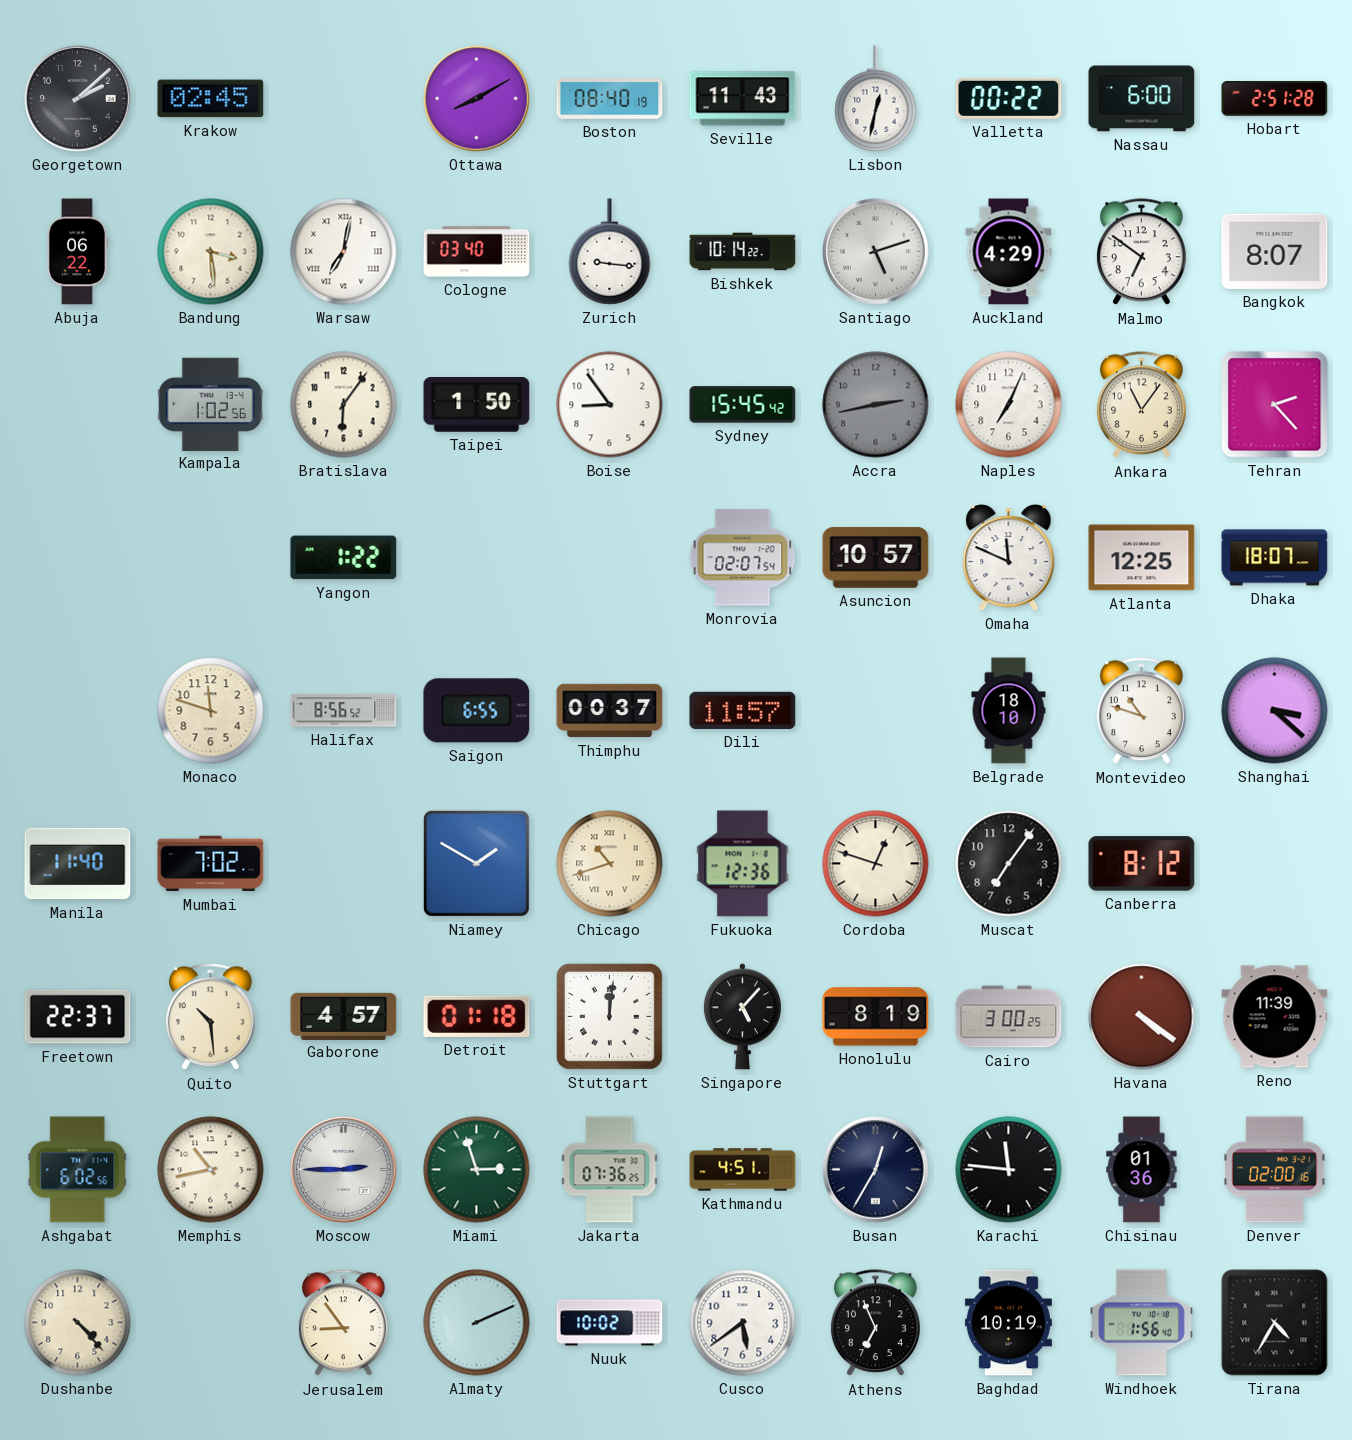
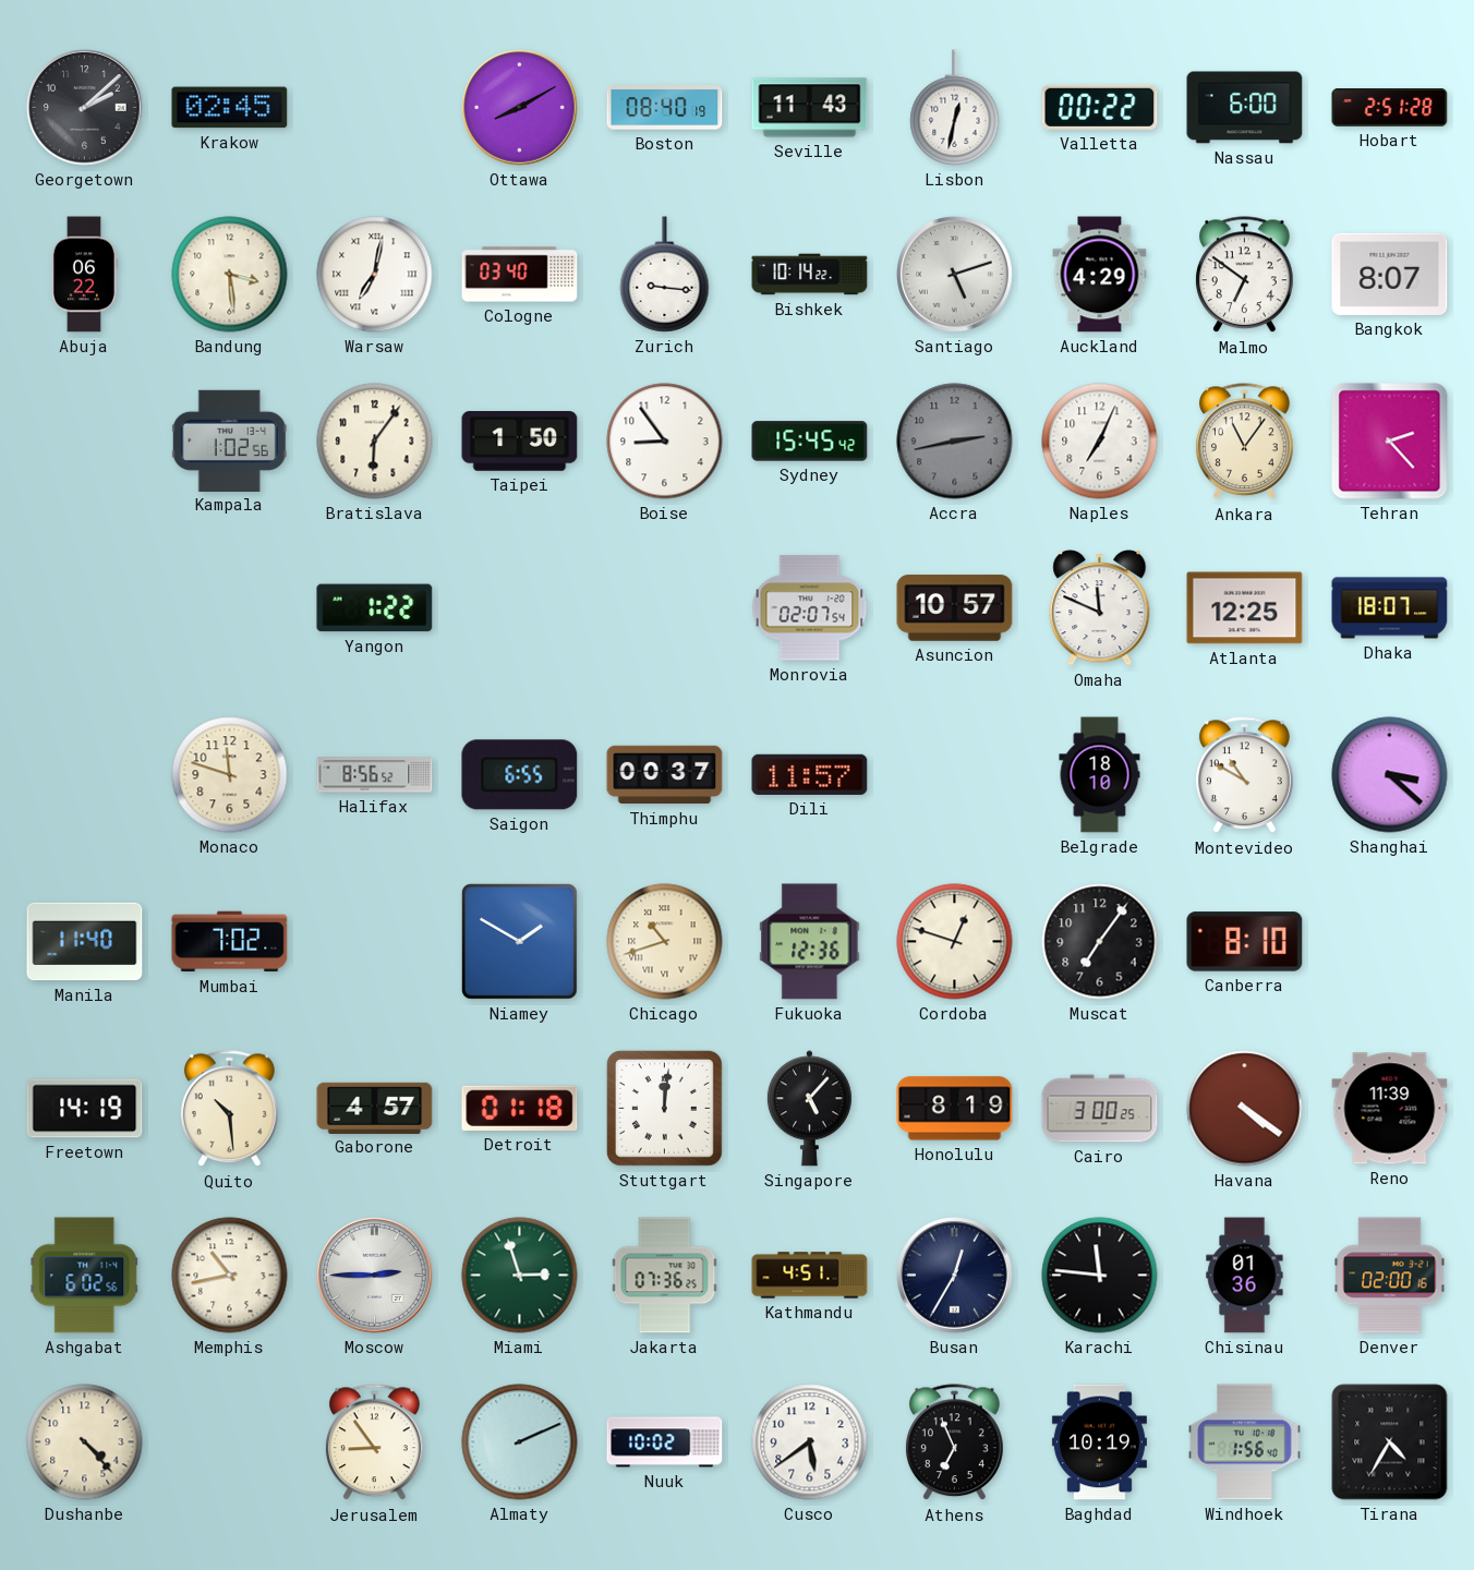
Montevideo: 10:48 -> 10:50
Canberra: 8:12 -> 8:10
Freetown: 22:37 -> 14:19
